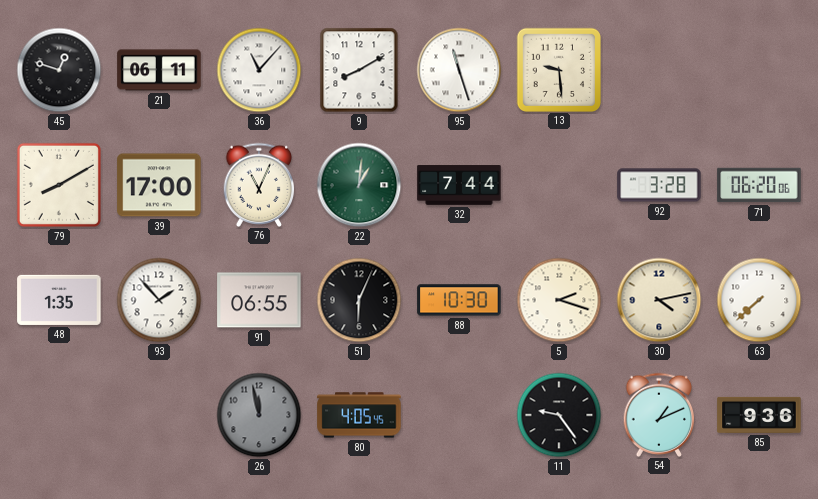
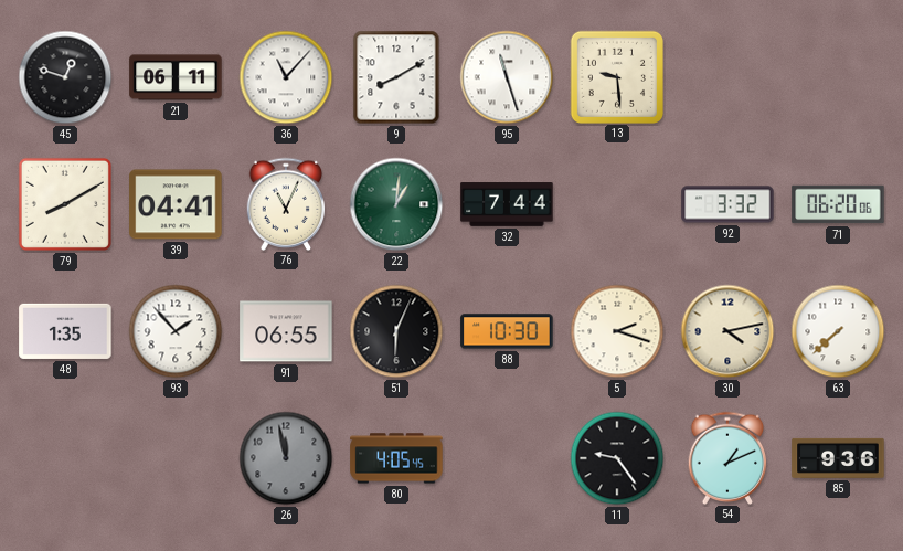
39: 17:00 -> 04:41
92: 3:28 -> 3:32
